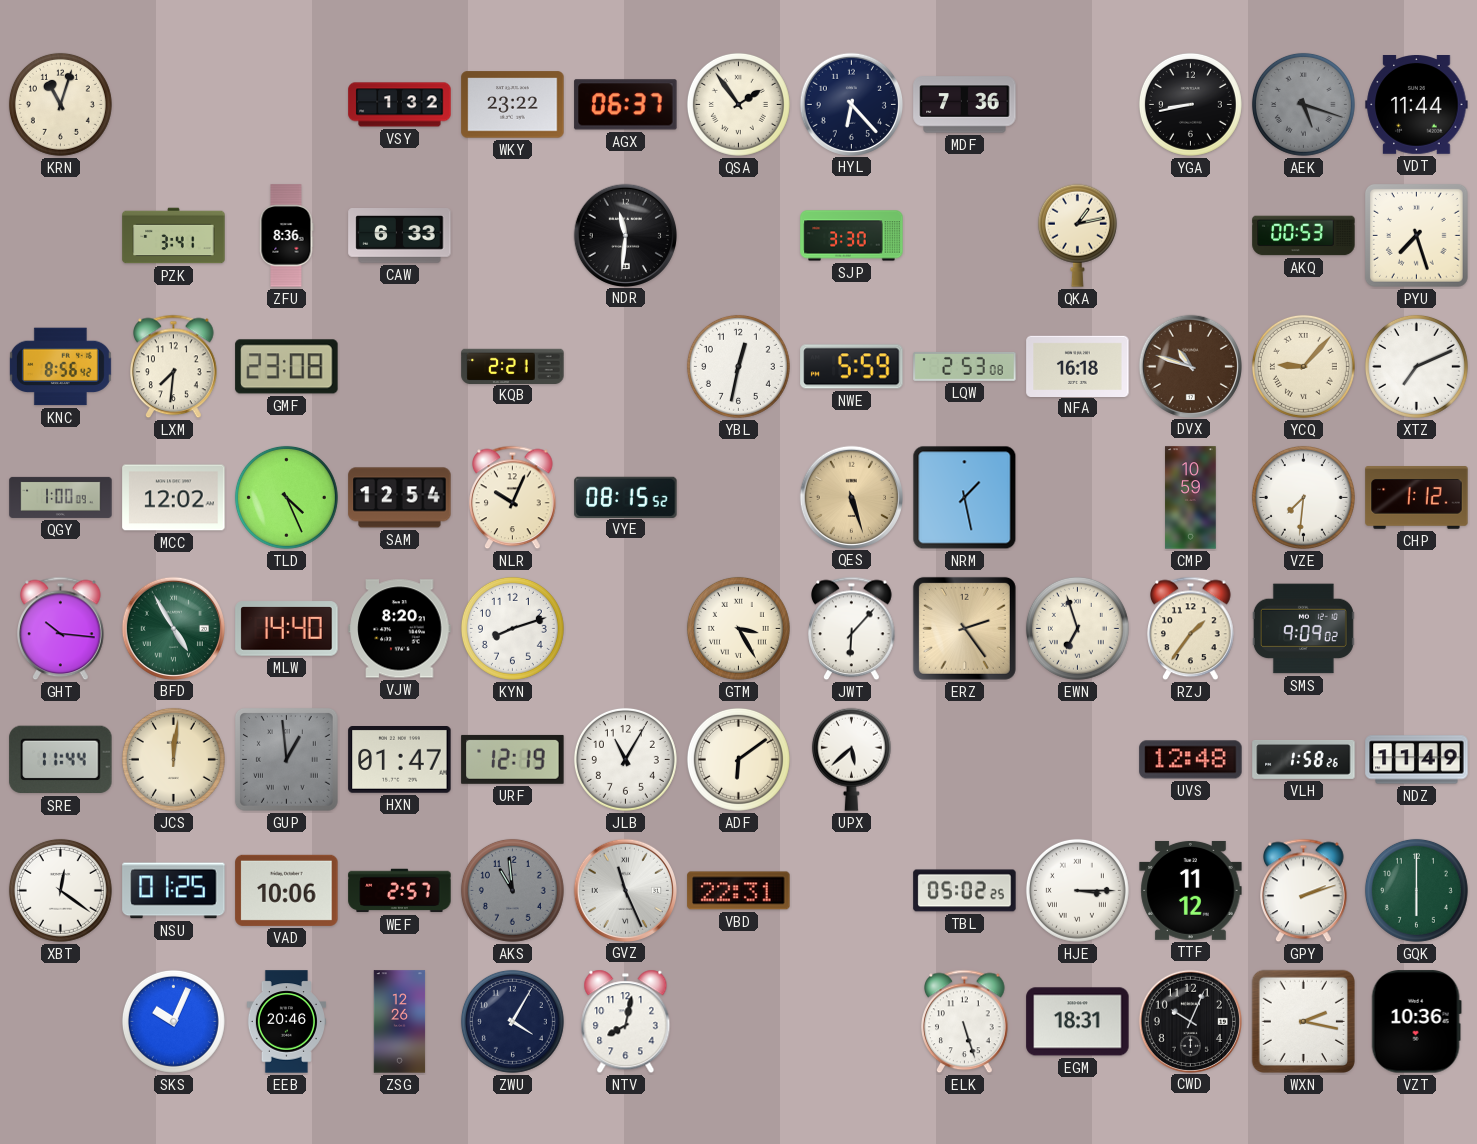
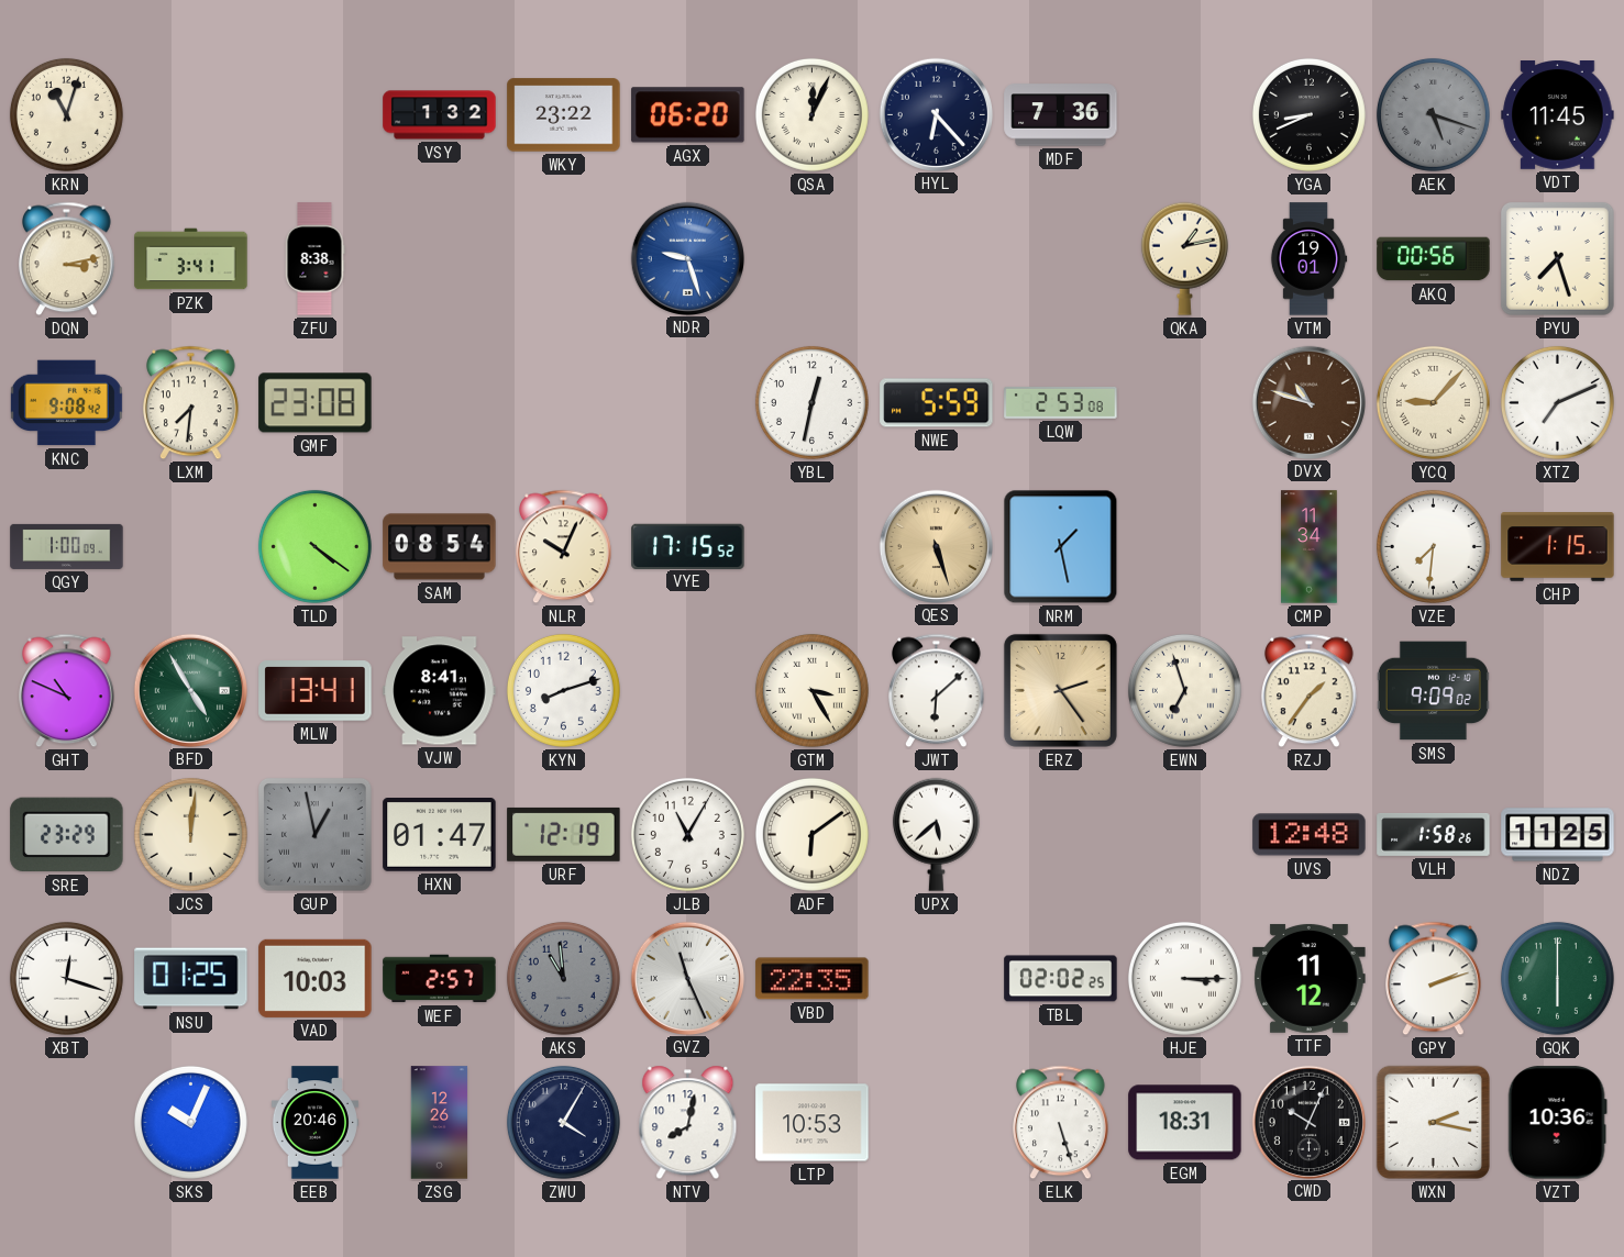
AGX: 06:37 -> 06:20
QSA: 1:54 -> 12:04
YGA: 8:43 -> 8:41
VDT: 11:44 -> 11:45
DQN: none -> 3:13
ZFU: 8:36 -> 8:38
CAW: 6:33 -> none
NDR: 11:31 -> 9:27
NDR dial: black -> blue
SJP: 3:30 -> none
VTM: none -> 19:01
AKQ: 00:53 -> 00:56
KNC: 8:56 -> 9:08
KQB: 2:21 -> none
NFA: 16:18 -> none
MCC: 12:02 -> none
TLD: 4:26 -> 4:21
SAM: 12:54 -> 08:54
VYE: 08:15 -> 17:15
CMP: 10:59 -> 11:34
CHP: 1:12 -> 1:15
GHT: 10:16 -> 10:49
MLW: 14:40 -> 13:41
VJW: 8:20 -> 8:41
JWT: 6:07 -> 6:08
SRE: 11:44 -> 23:29
GUP: 12:59 -> 12:58
NDZ: 11:49 -> 11:25
XBT: 12:21 -> 12:18
VAD: 10:06 -> 10:03
VBD: 22:31 -> 22:35
TBL: 05:02 -> 02:02
LTP: none -> 10:53
